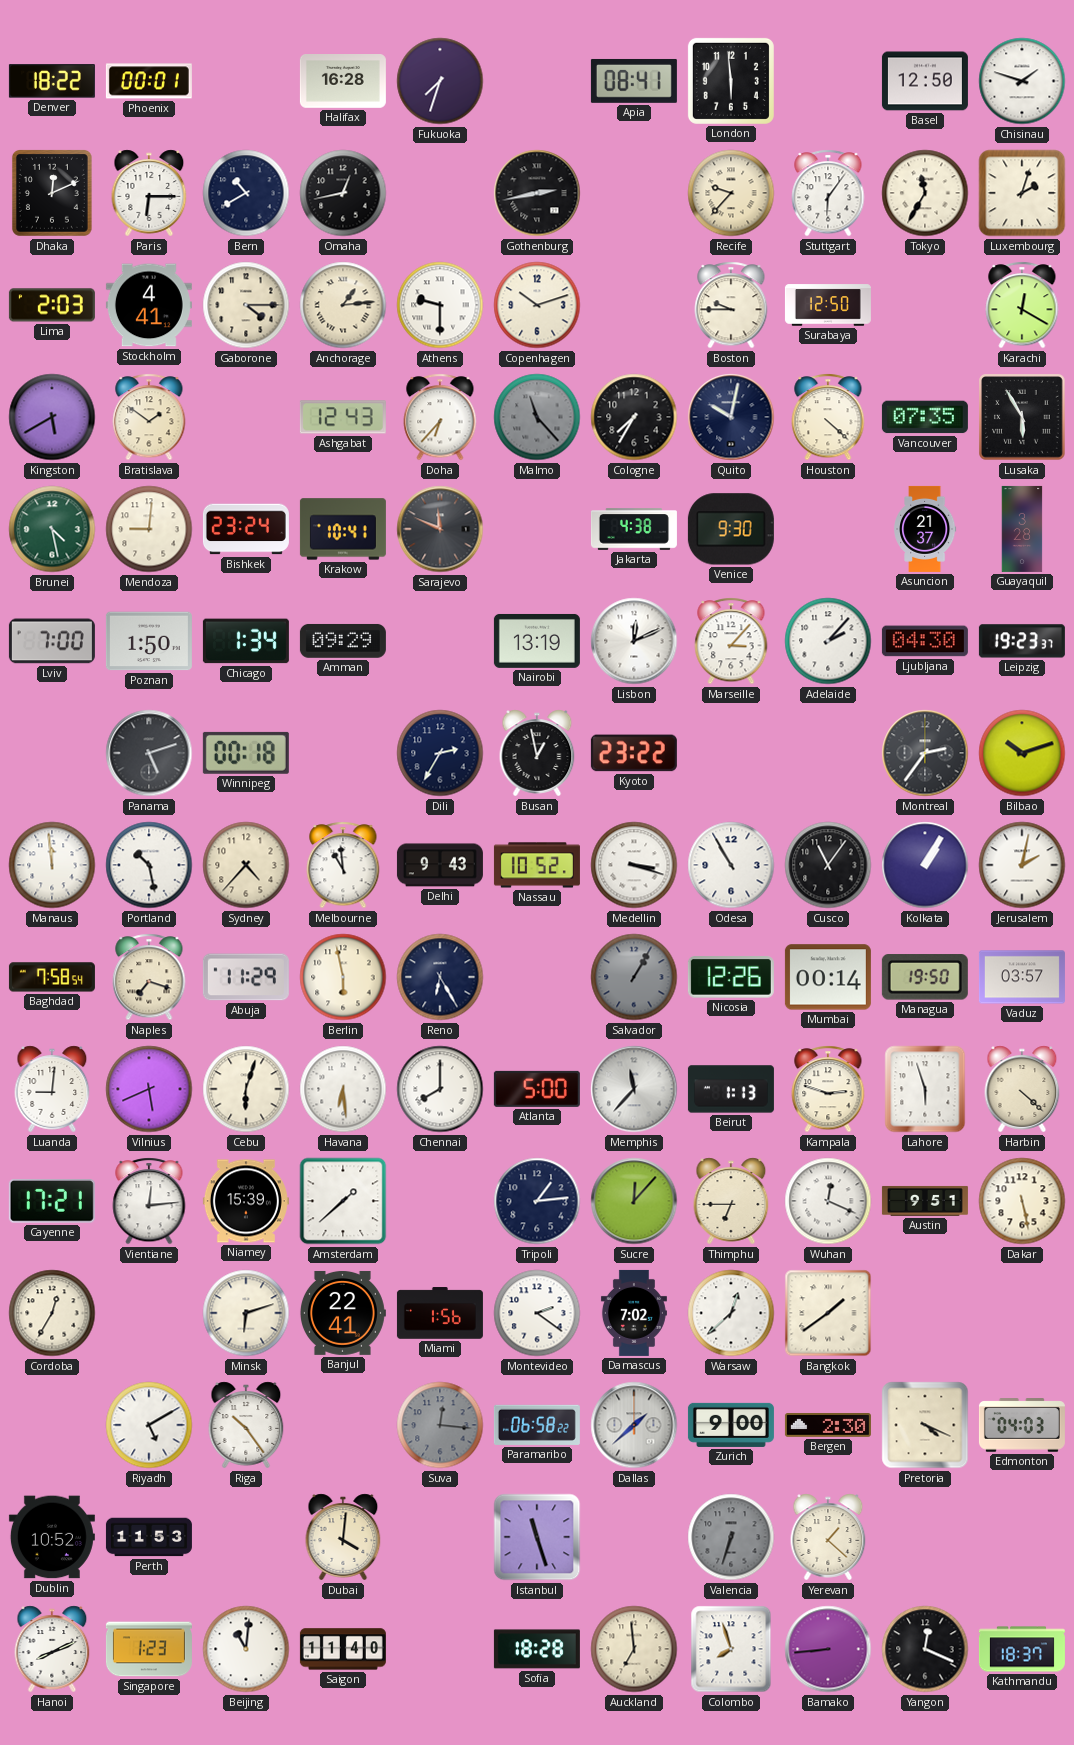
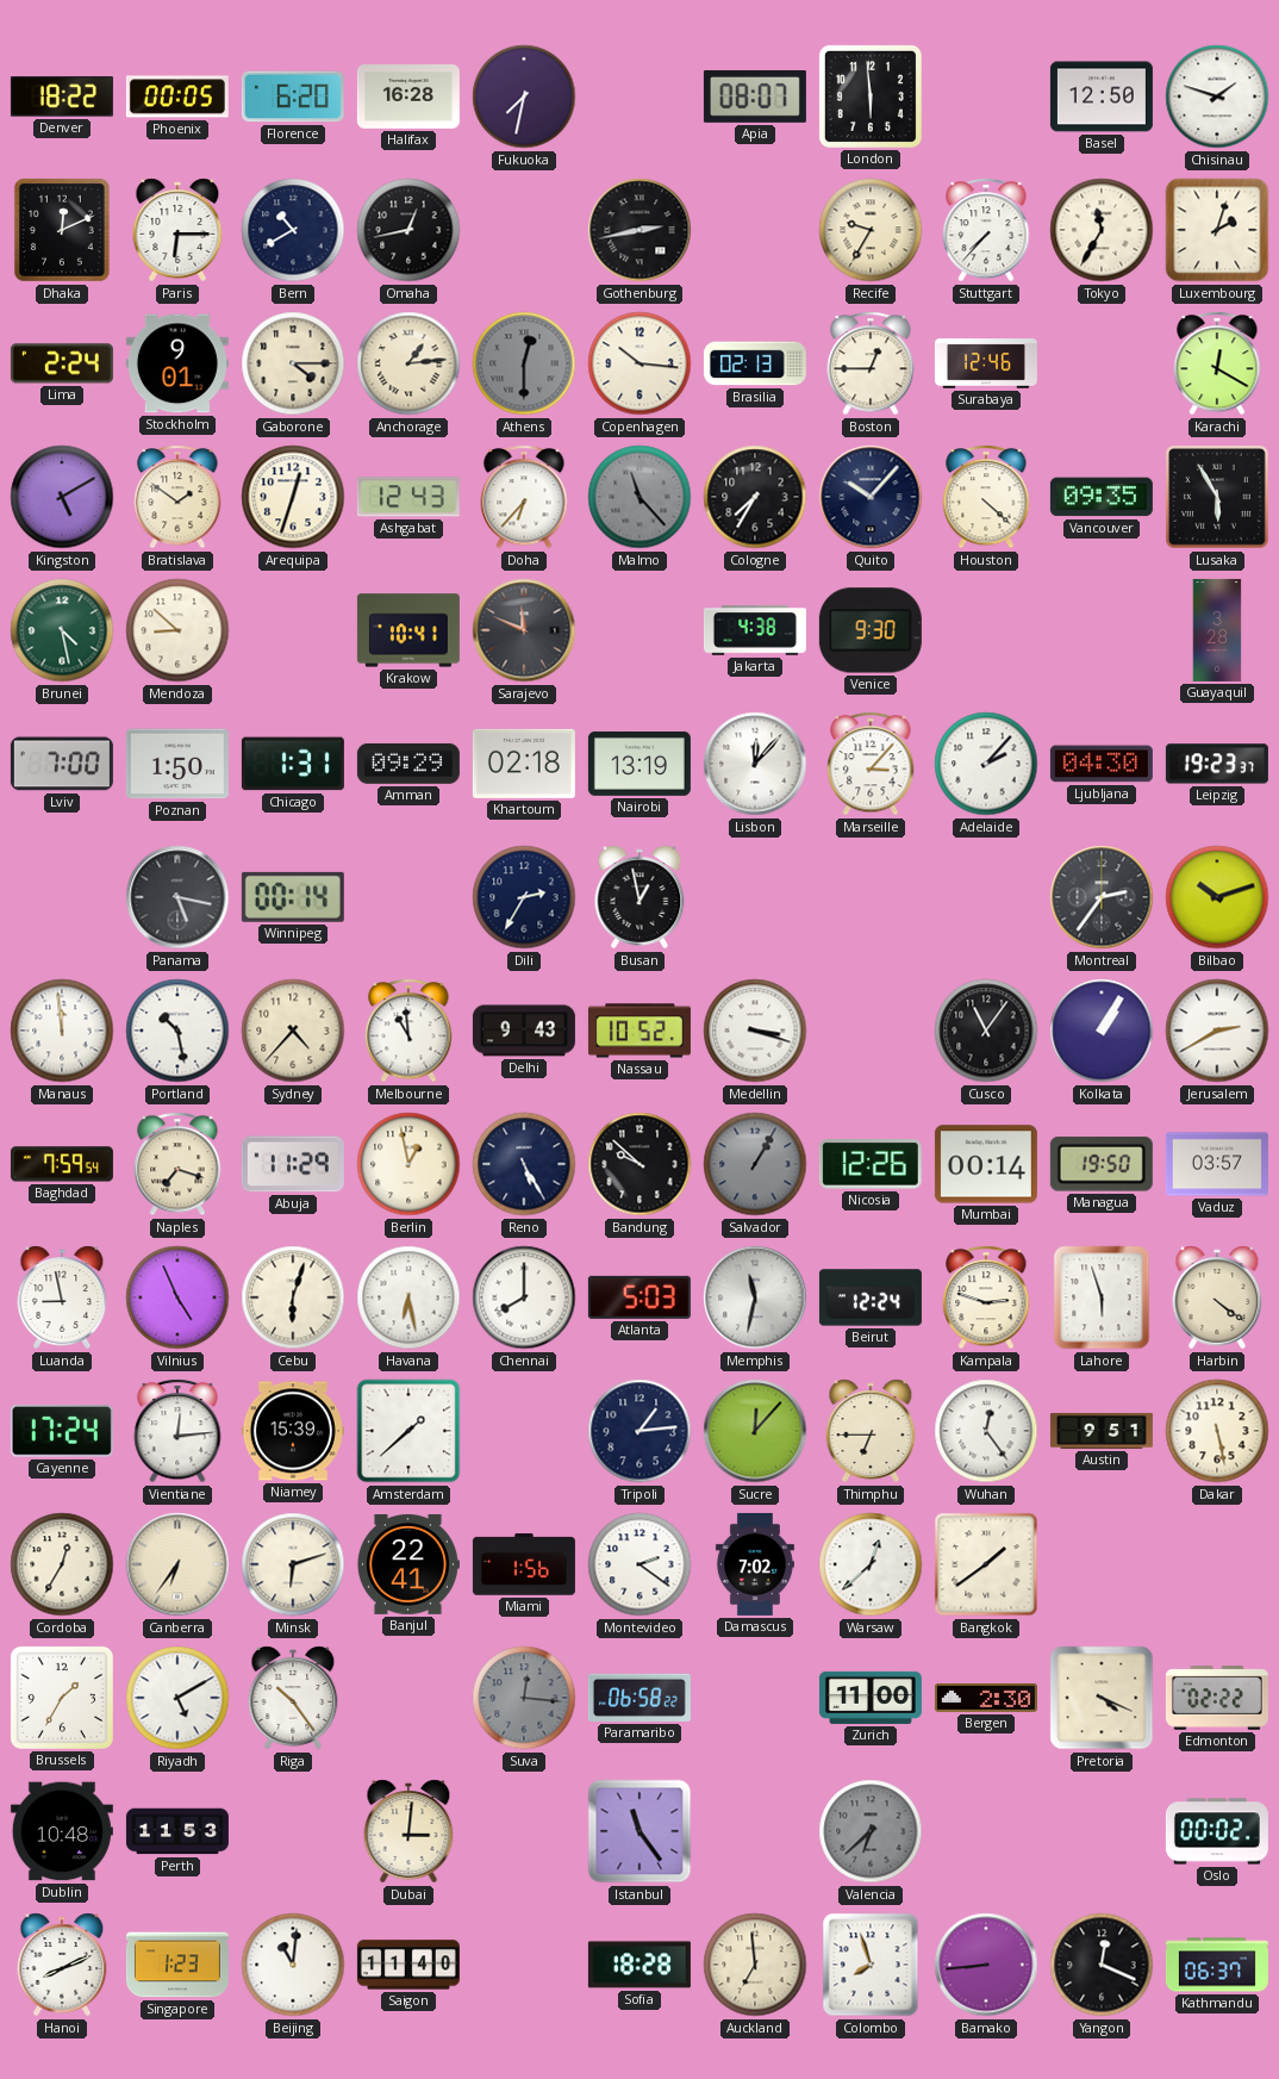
Phoenix: 00:01 -> 00:05
Florence: none -> 6:20
Fukuoka: 7:33 -> 7:32
Apia: 08:41 -> 08:07
Recife: 9:37 -> 9:35
Stuttgart: 6:06 -> 7:37
Lima: 2:03 -> 2:24
Stockholm: 4:41 -> 9:01
Athens: 9:30 -> 12:30
Athens dial: white -> grey
Copenhagen: 10:12 -> 10:16
Brasilia: none -> 02:13
Boston: 9:45 -> 12:45
Surabaya: 12:50 -> 12:46
Kingston: 5:40 -> 5:10
Arequipa: none -> 12:33
Quito: 10:02 -> 10:07
Vancouver: 07:35 -> 09:35
Mendoza: 9:01 -> 8:52
Bishkek: 23:24 -> none
Asuncion: 21:37 -> none
Chicago: 1:34 -> 1:31
Khartoum: none -> 02:18
Lisbon: 12:11 -> 12:07
Panama: 5:12 -> 5:17
Winnipeg: 00:18 -> 00:14
Kyoto: 23:22 -> none
Odesa: 10:55 -> none
Jerusalem: 2:02 -> 2:40
Baghdad: 7:58 -> 7:59
Berlin: 5:58 -> 12:58
Reno: 6:25 -> 5:25
Bandung: none -> 9:52
Luanda: 9:01 -> 8:58
Vilnius: 5:41 -> 4:56
Havana: 6:29 -> 6:28
Atlanta: 5:00 -> 5:03
Memphis: 11:37 -> 11:32
Beirut: 1:13 -> 12:24
Harbin: 4:22 -> 4:21
Cayenne: 17:21 -> 17:24
Wuhan: 12:19 -> 12:24
Canberra: none -> 6:36
Brussels: none -> 1:35
Dallas: 1:38 -> none
Zurich: 9:00 -> 11:00
Edmonton: 04:03 -> 02:22
Dublin: 10:52 -> 10:48
Dubai: 4:01 -> 3:01
Istanbul: 11:27 -> 11:24
Valencia: 6:33 -> 6:38
Yerevan: 1:22 -> none
Oslo: none -> 00:02
Kathmandu: 18:37 -> 06:37
